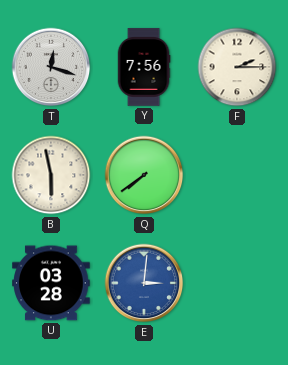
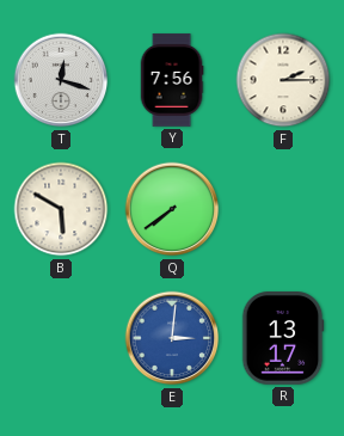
B: 5:58 -> 5:50
U: 03:28 -> none
R: none -> 13:17
